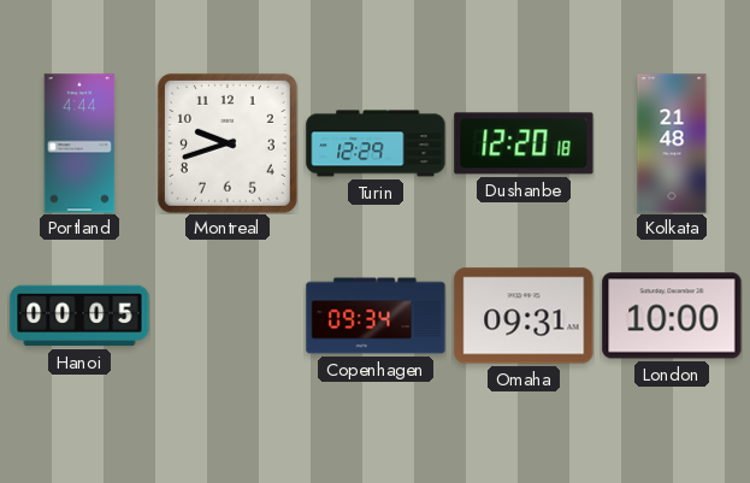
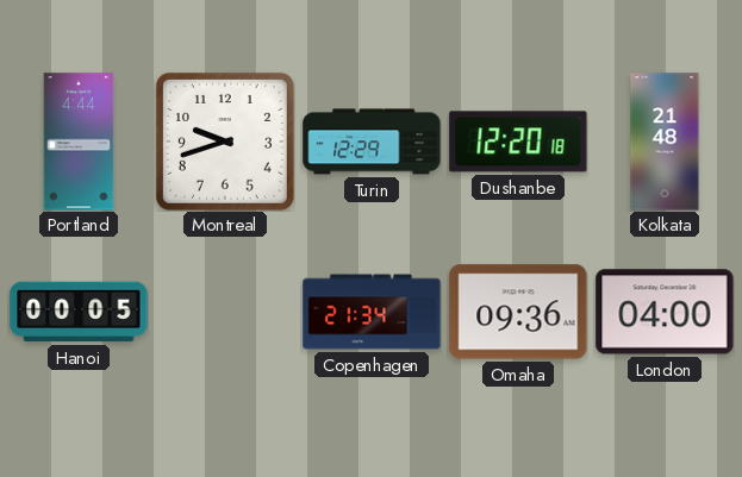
Copenhagen: 09:34 -> 21:34
Omaha: 09:31 -> 09:36
London: 10:00 -> 04:00
